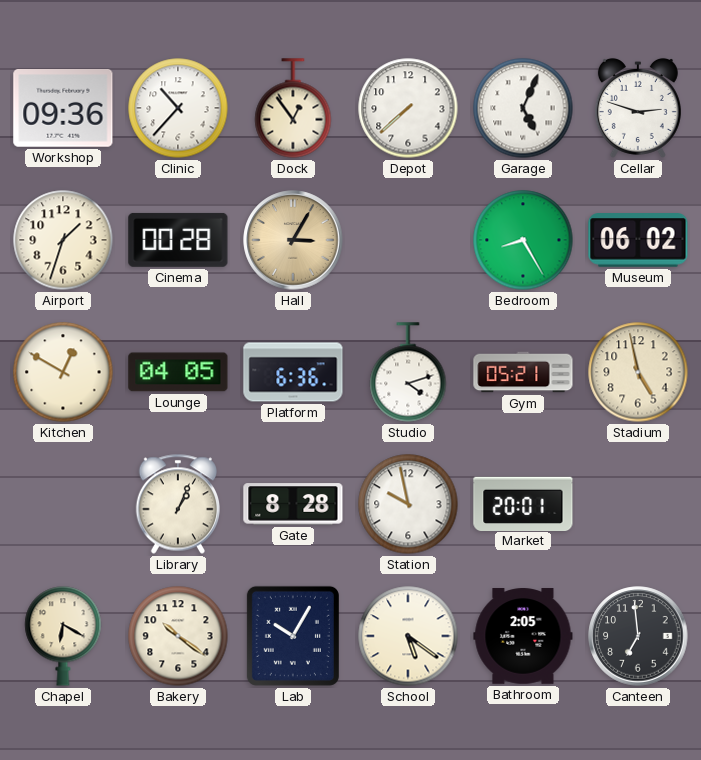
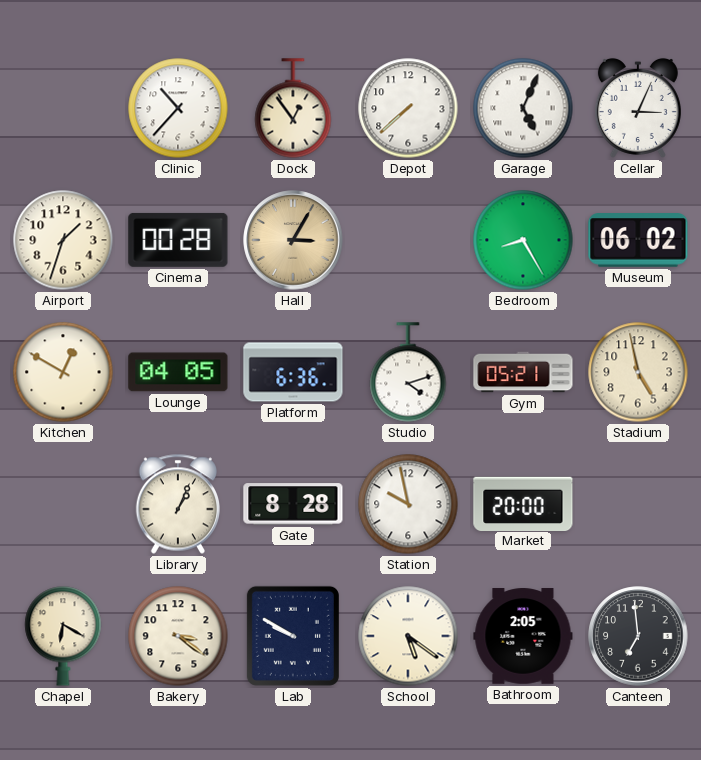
Workshop: 09:36 -> none
Cellar: 2:48 -> 3:04
Market: 20:01 -> 20:00
Bakery: 10:21 -> 3:21
Lab: 10:05 -> 9:50
